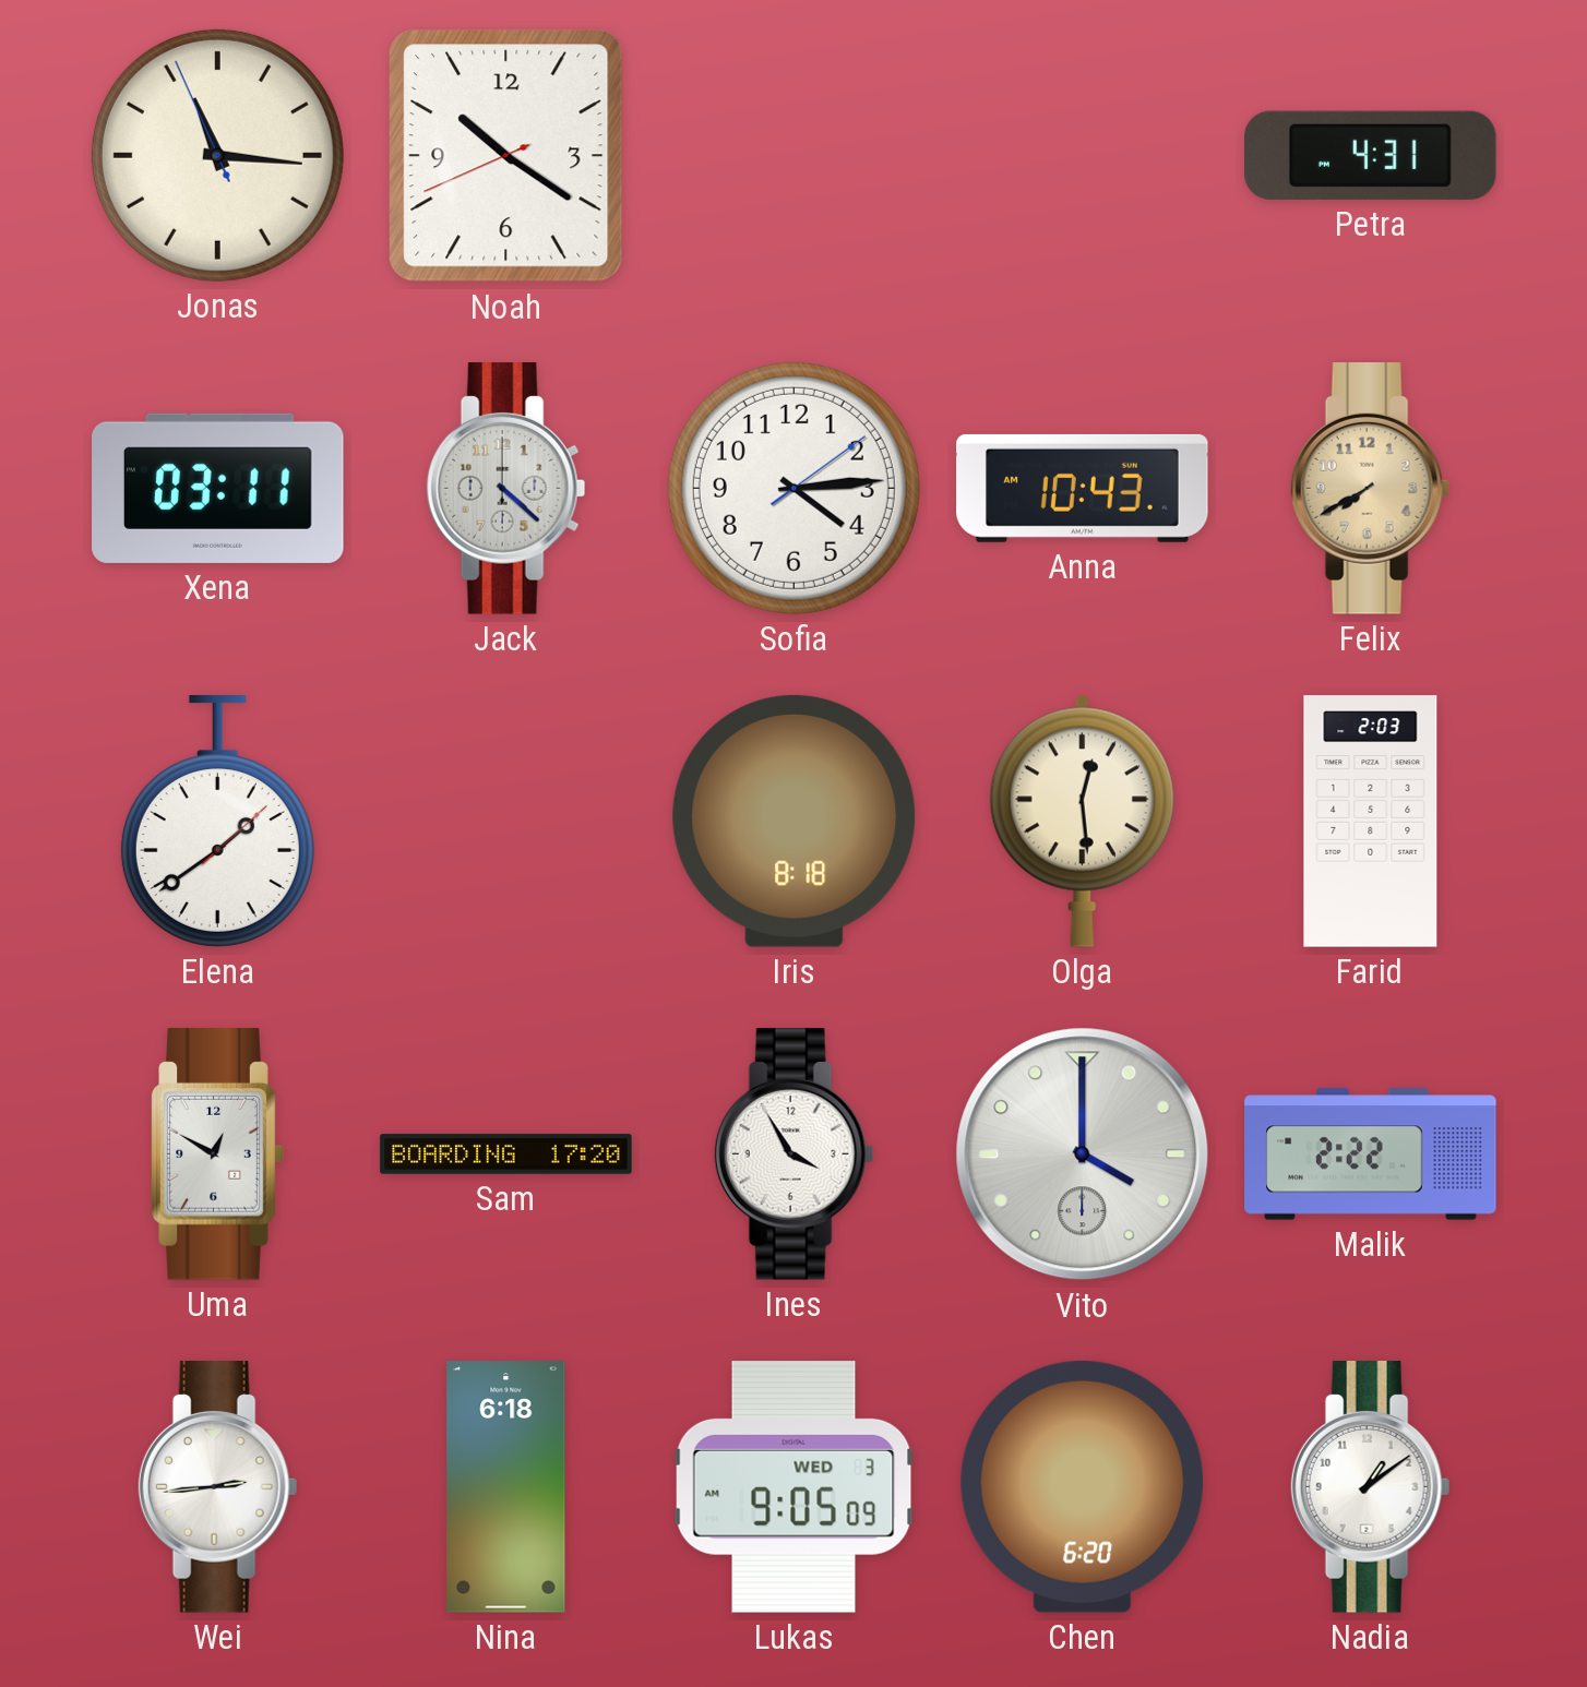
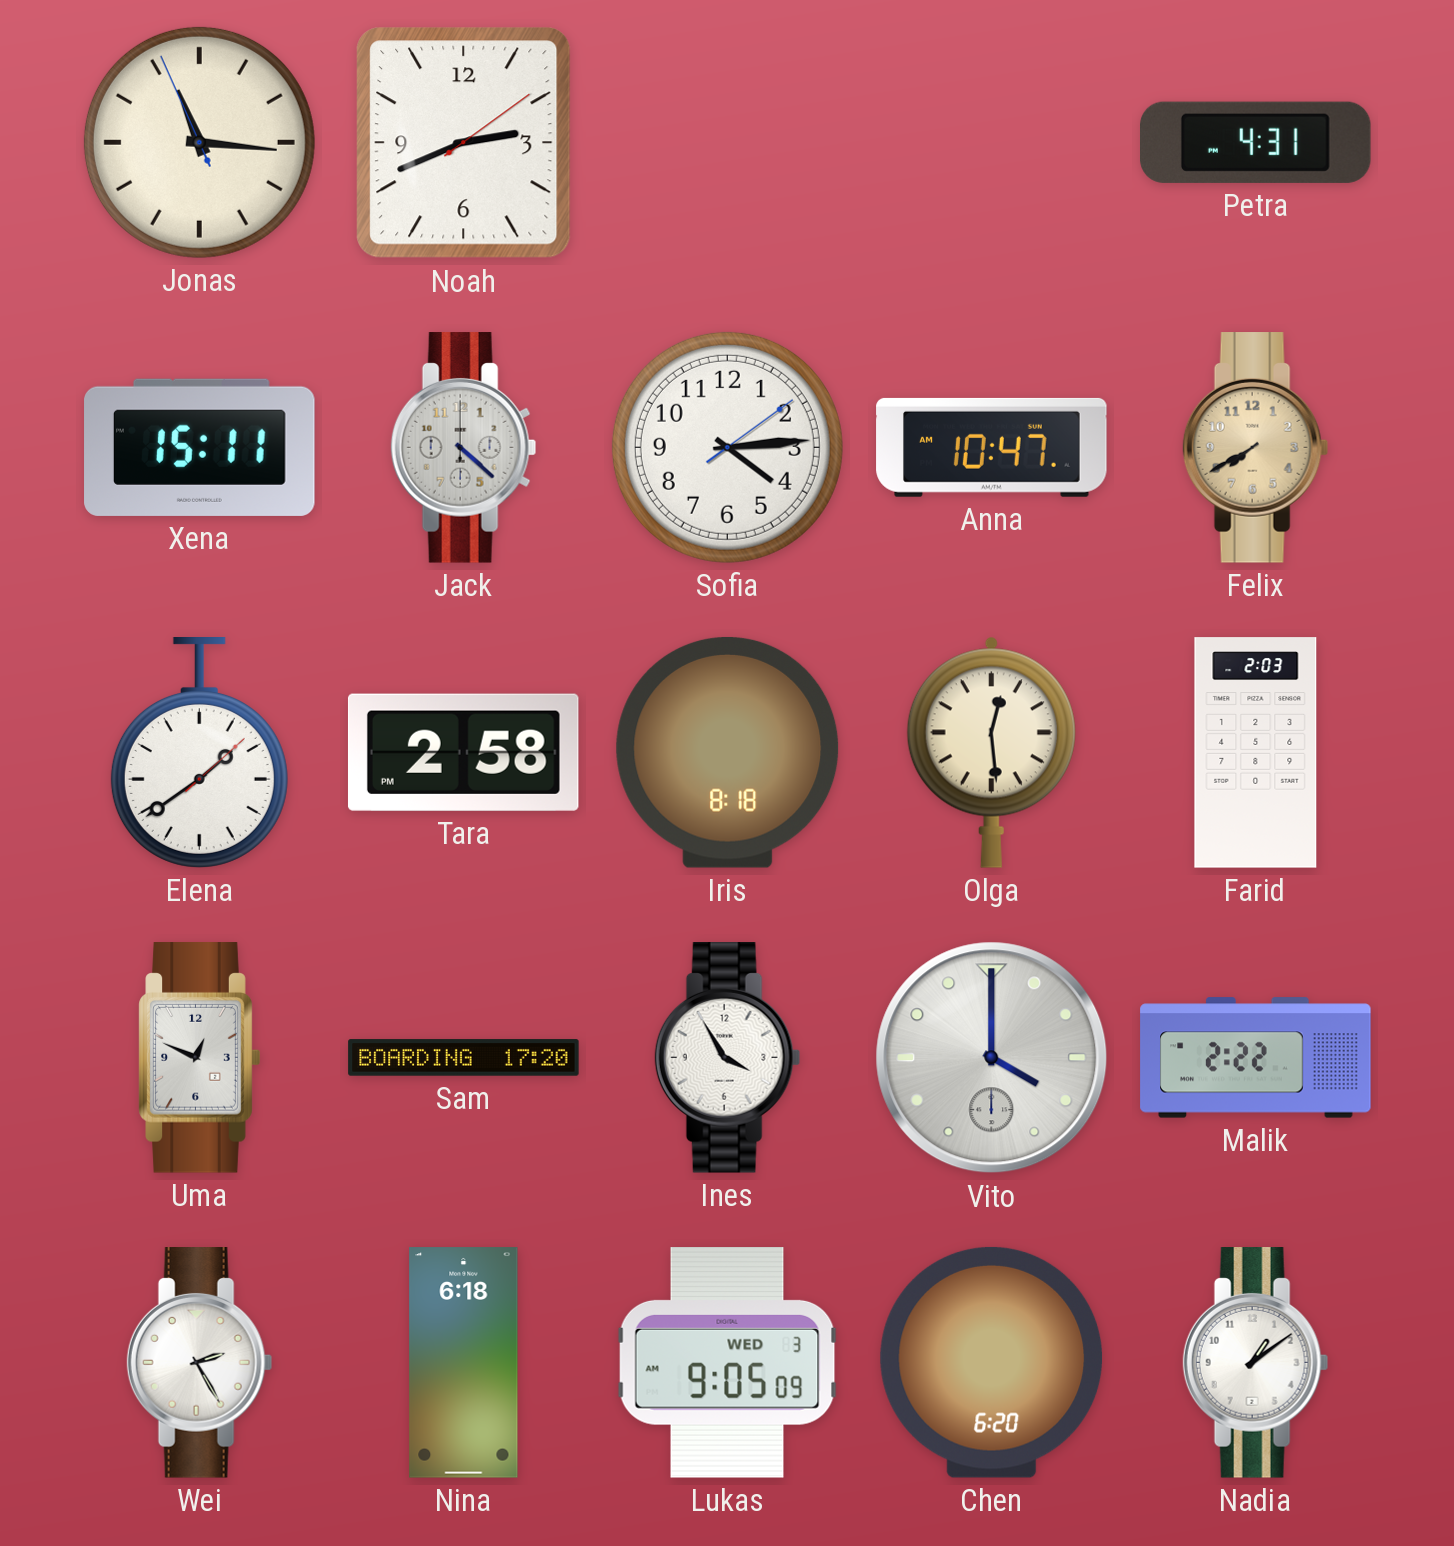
Noah: 10:20 -> 2:41
Xena: 03:11 -> 15:11
Anna: 10:43 -> 10:47
Tara: none -> 2:58
Uma: 12:50 -> 12:49
Wei: 2:44 -> 2:25
